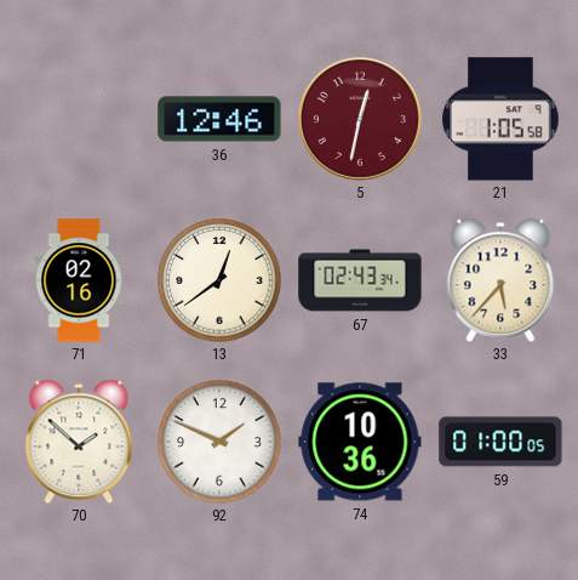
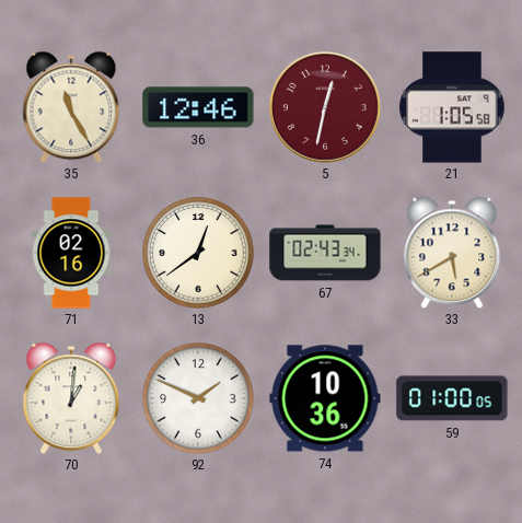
35: none -> 11:25
33: 5:37 -> 5:40
70: 1:52 -> 1:01
